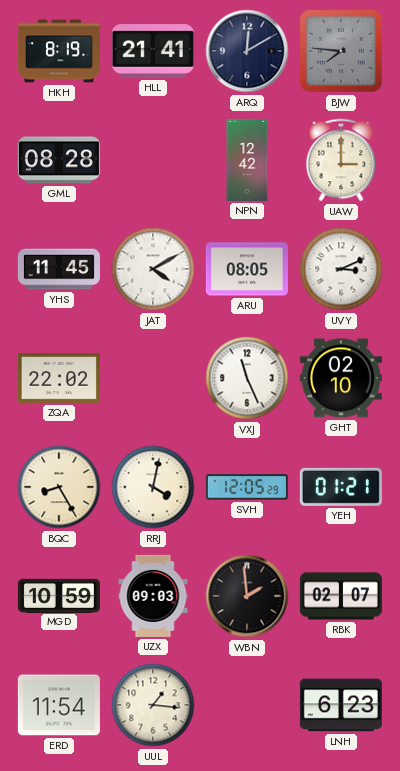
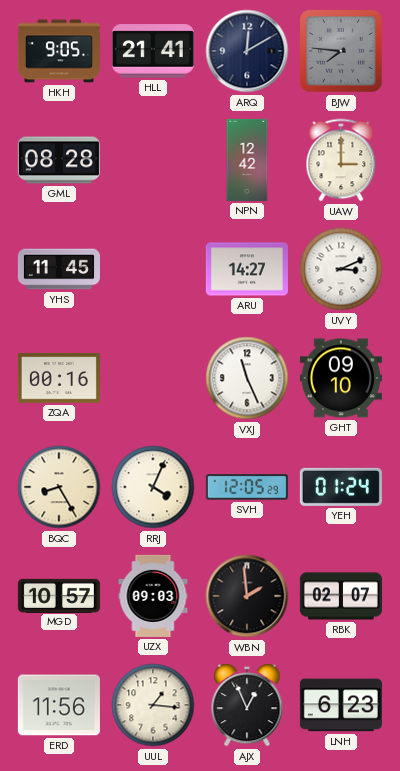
HKH: 8:19 -> 9:05
JAT: 4:10 -> none
ARU: 08:05 -> 14:27
ZQA: 22:02 -> 00:16
GHT: 02:10 -> 09:10
RRJ: 4:02 -> 4:04
YEH: 01:21 -> 01:24
MGD: 10:59 -> 10:57
ERD: 11:54 -> 11:56
AJX: none -> 12:56
